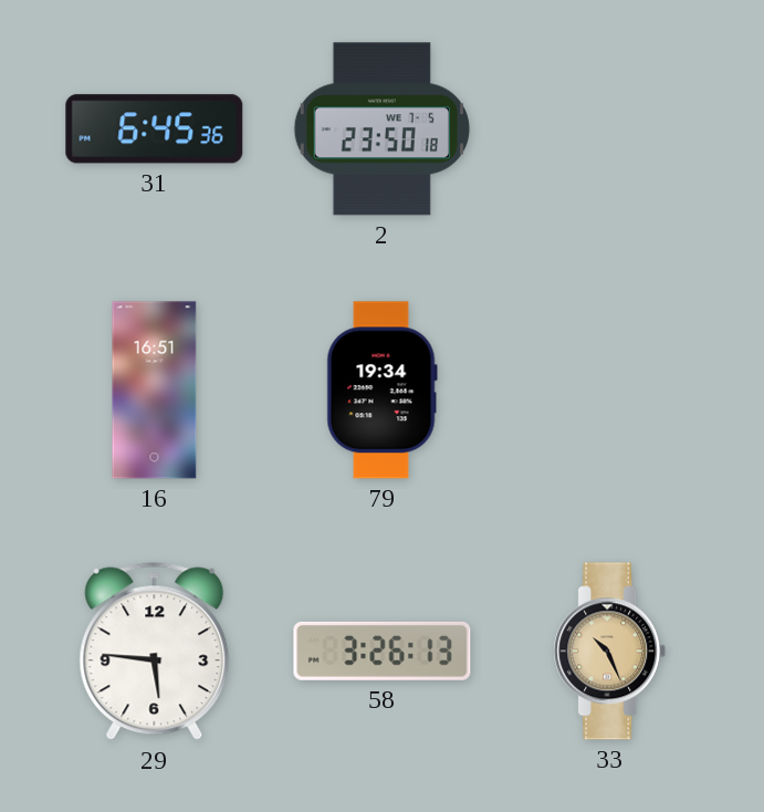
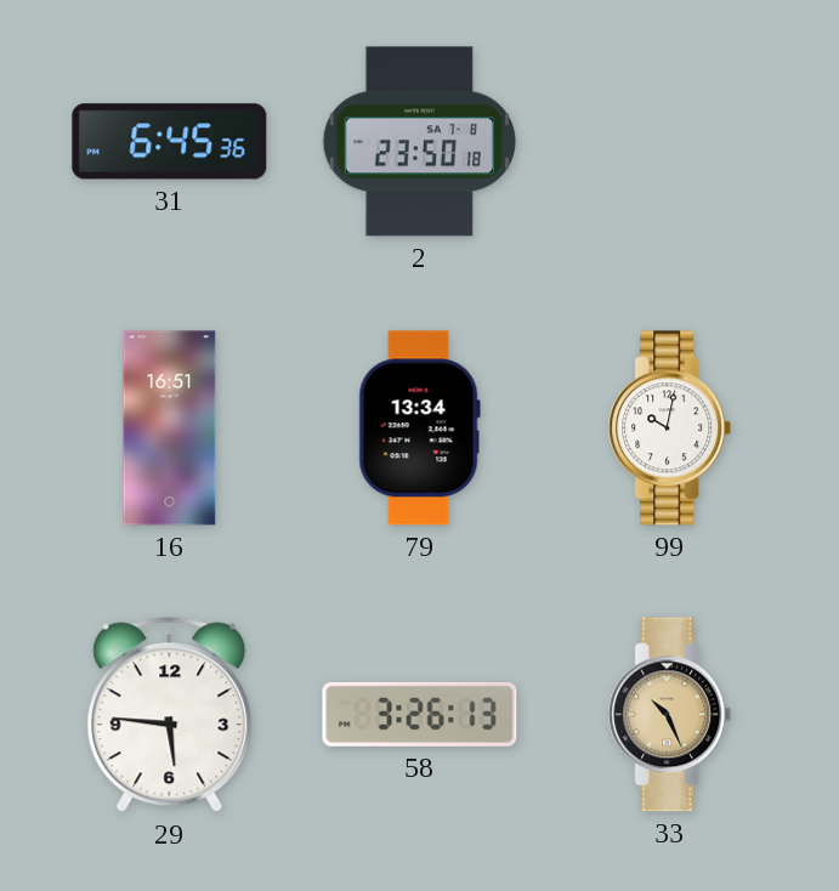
2 date: WE 7-5 -> SA 7-8
79: 19:34 -> 13:34
99: none -> 10:02
